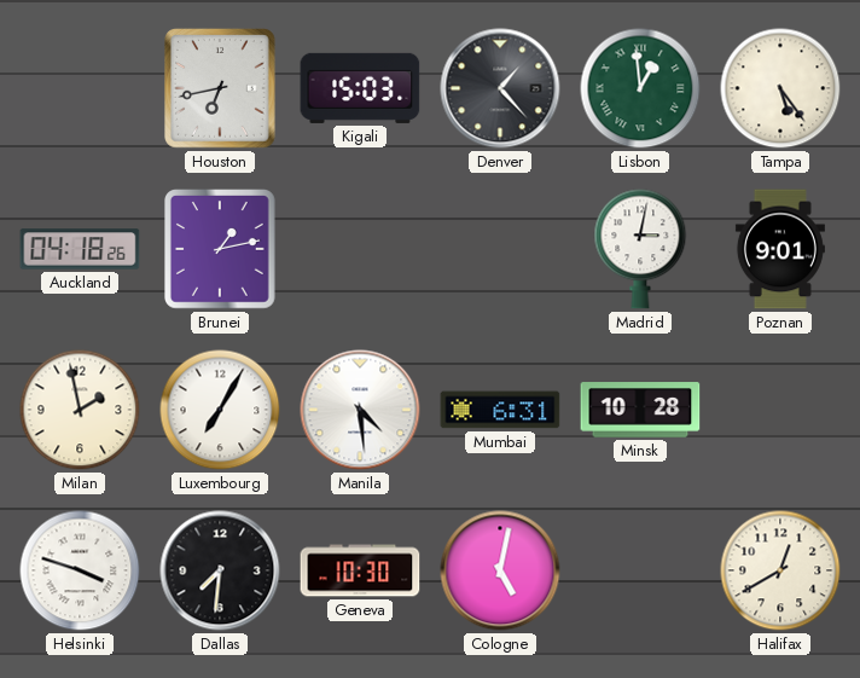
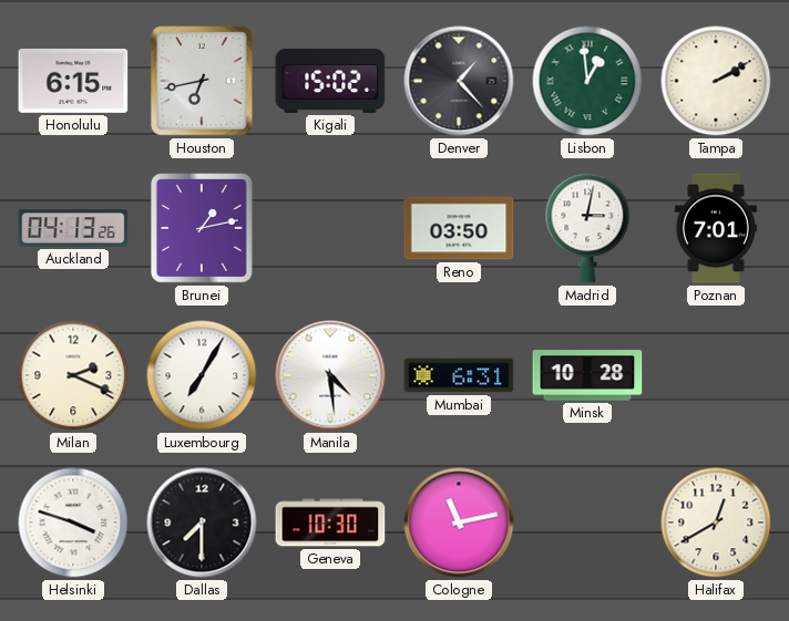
Honolulu: none -> 6:15
Kigali: 15:03 -> 15:02
Tampa: 5:24 -> 2:10
Auckland: 04:18 -> 04:13
Reno: none -> 03:50
Poznan: 9:01 -> 7:01
Milan: 1:58 -> 2:19
Dallas: 7:31 -> 7:30
Cologne: 5:02 -> 11:13
